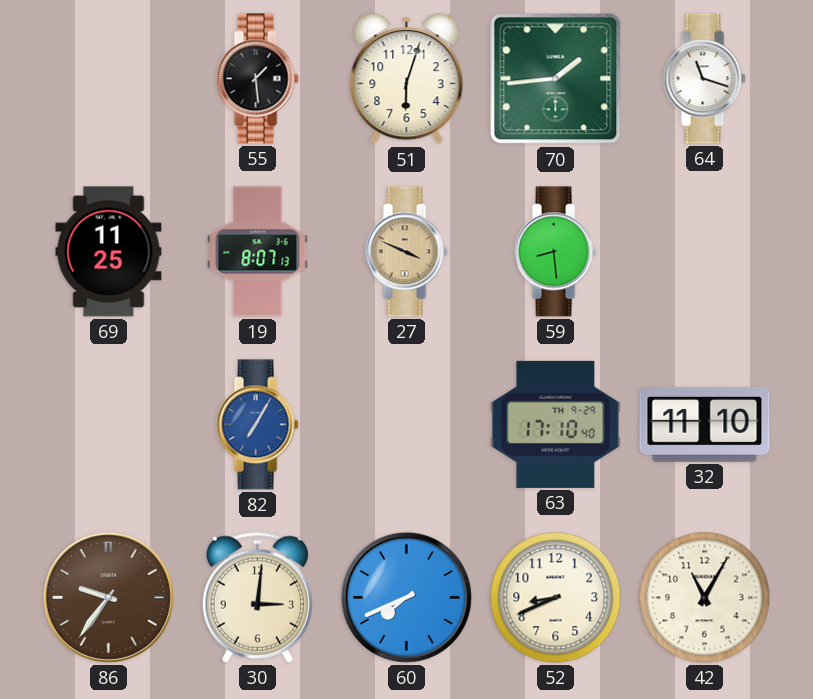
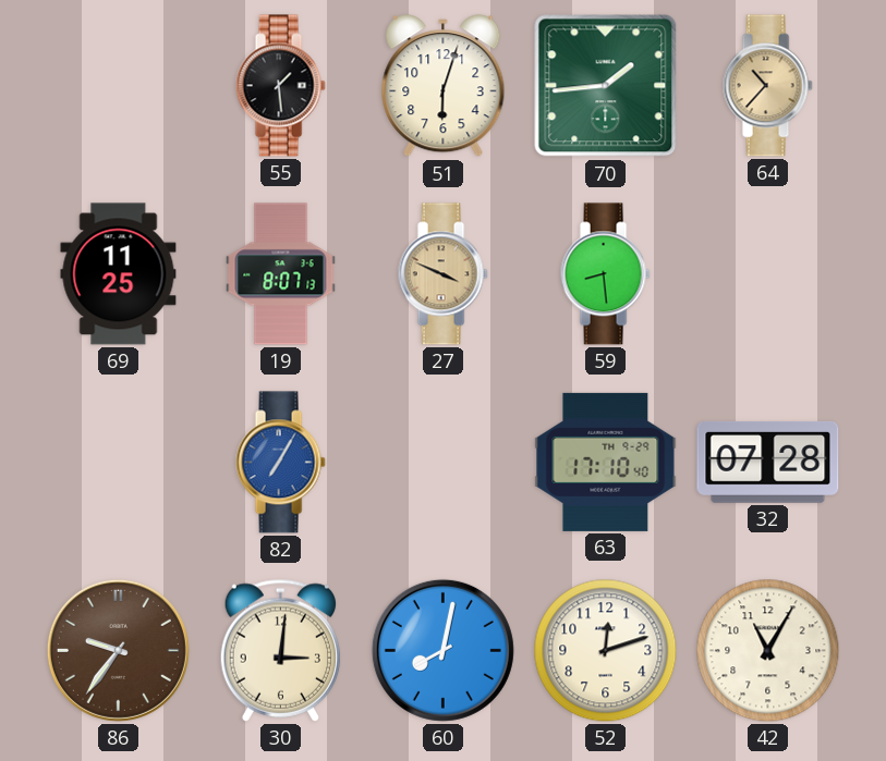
64: 11:18 -> 10:37
64 dial: white -> champagne
32: 11:10 -> 07:28
60: 7:41 -> 8:02
52: 8:41 -> 12:12
